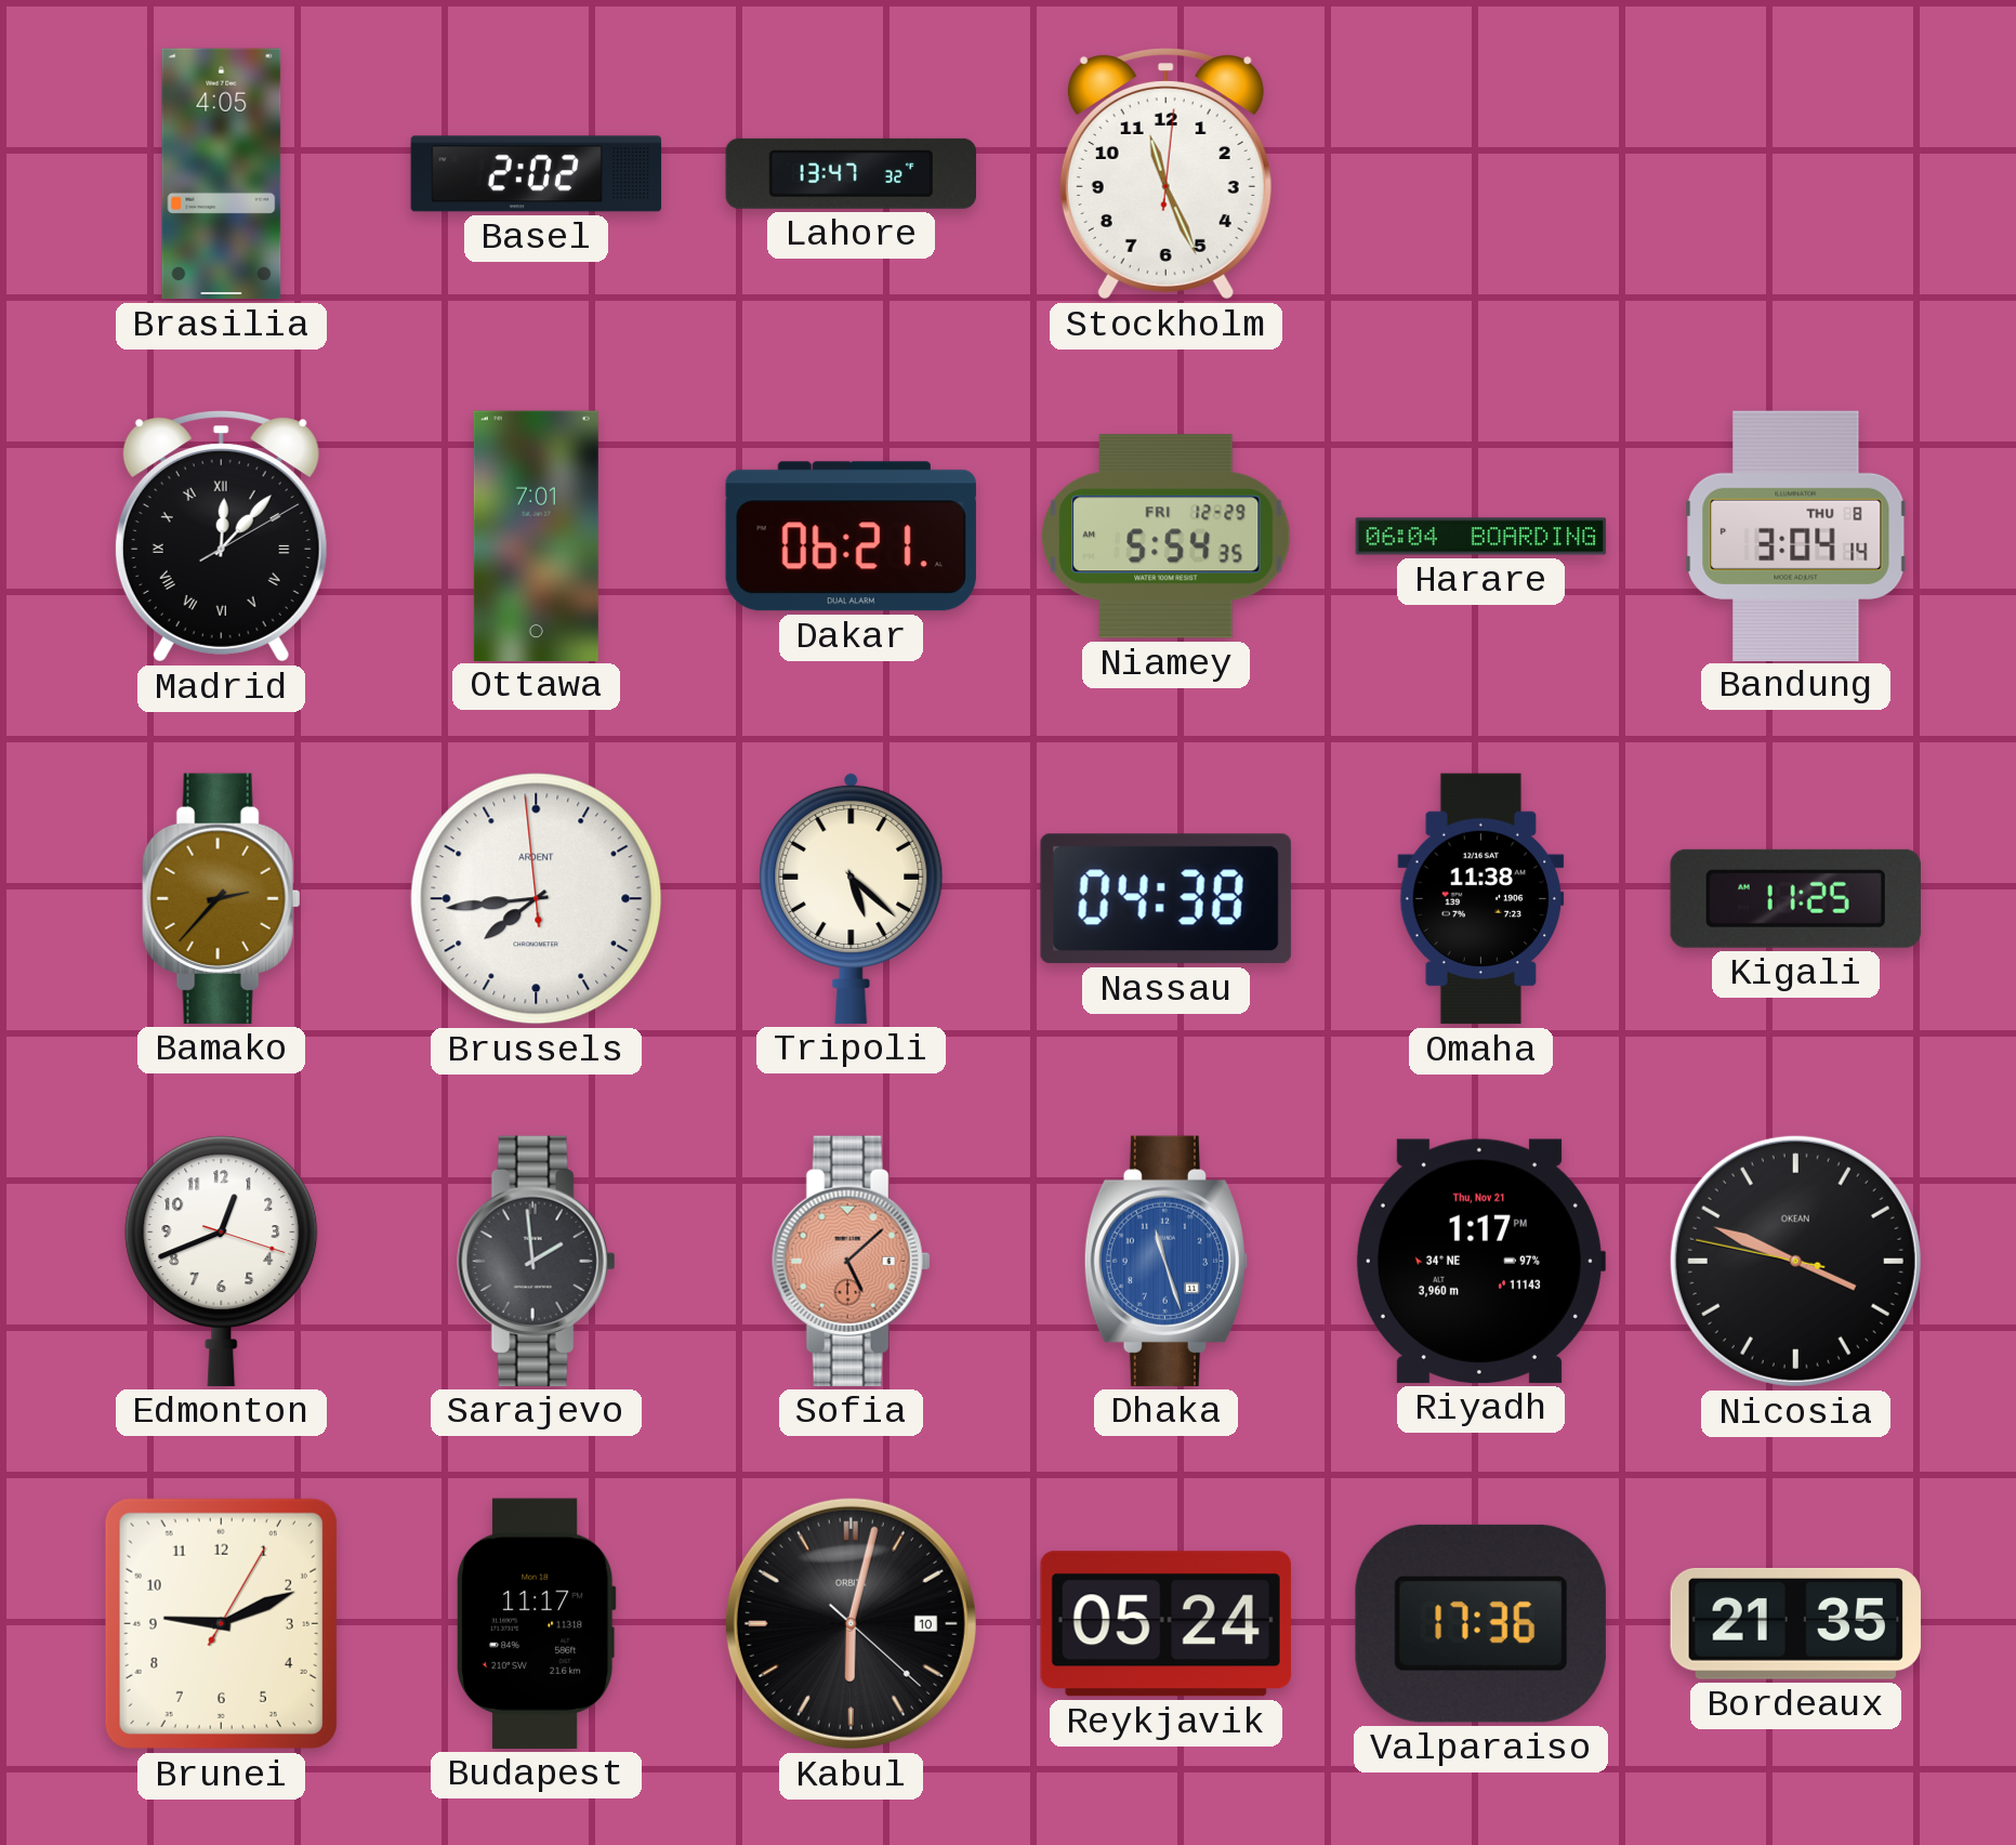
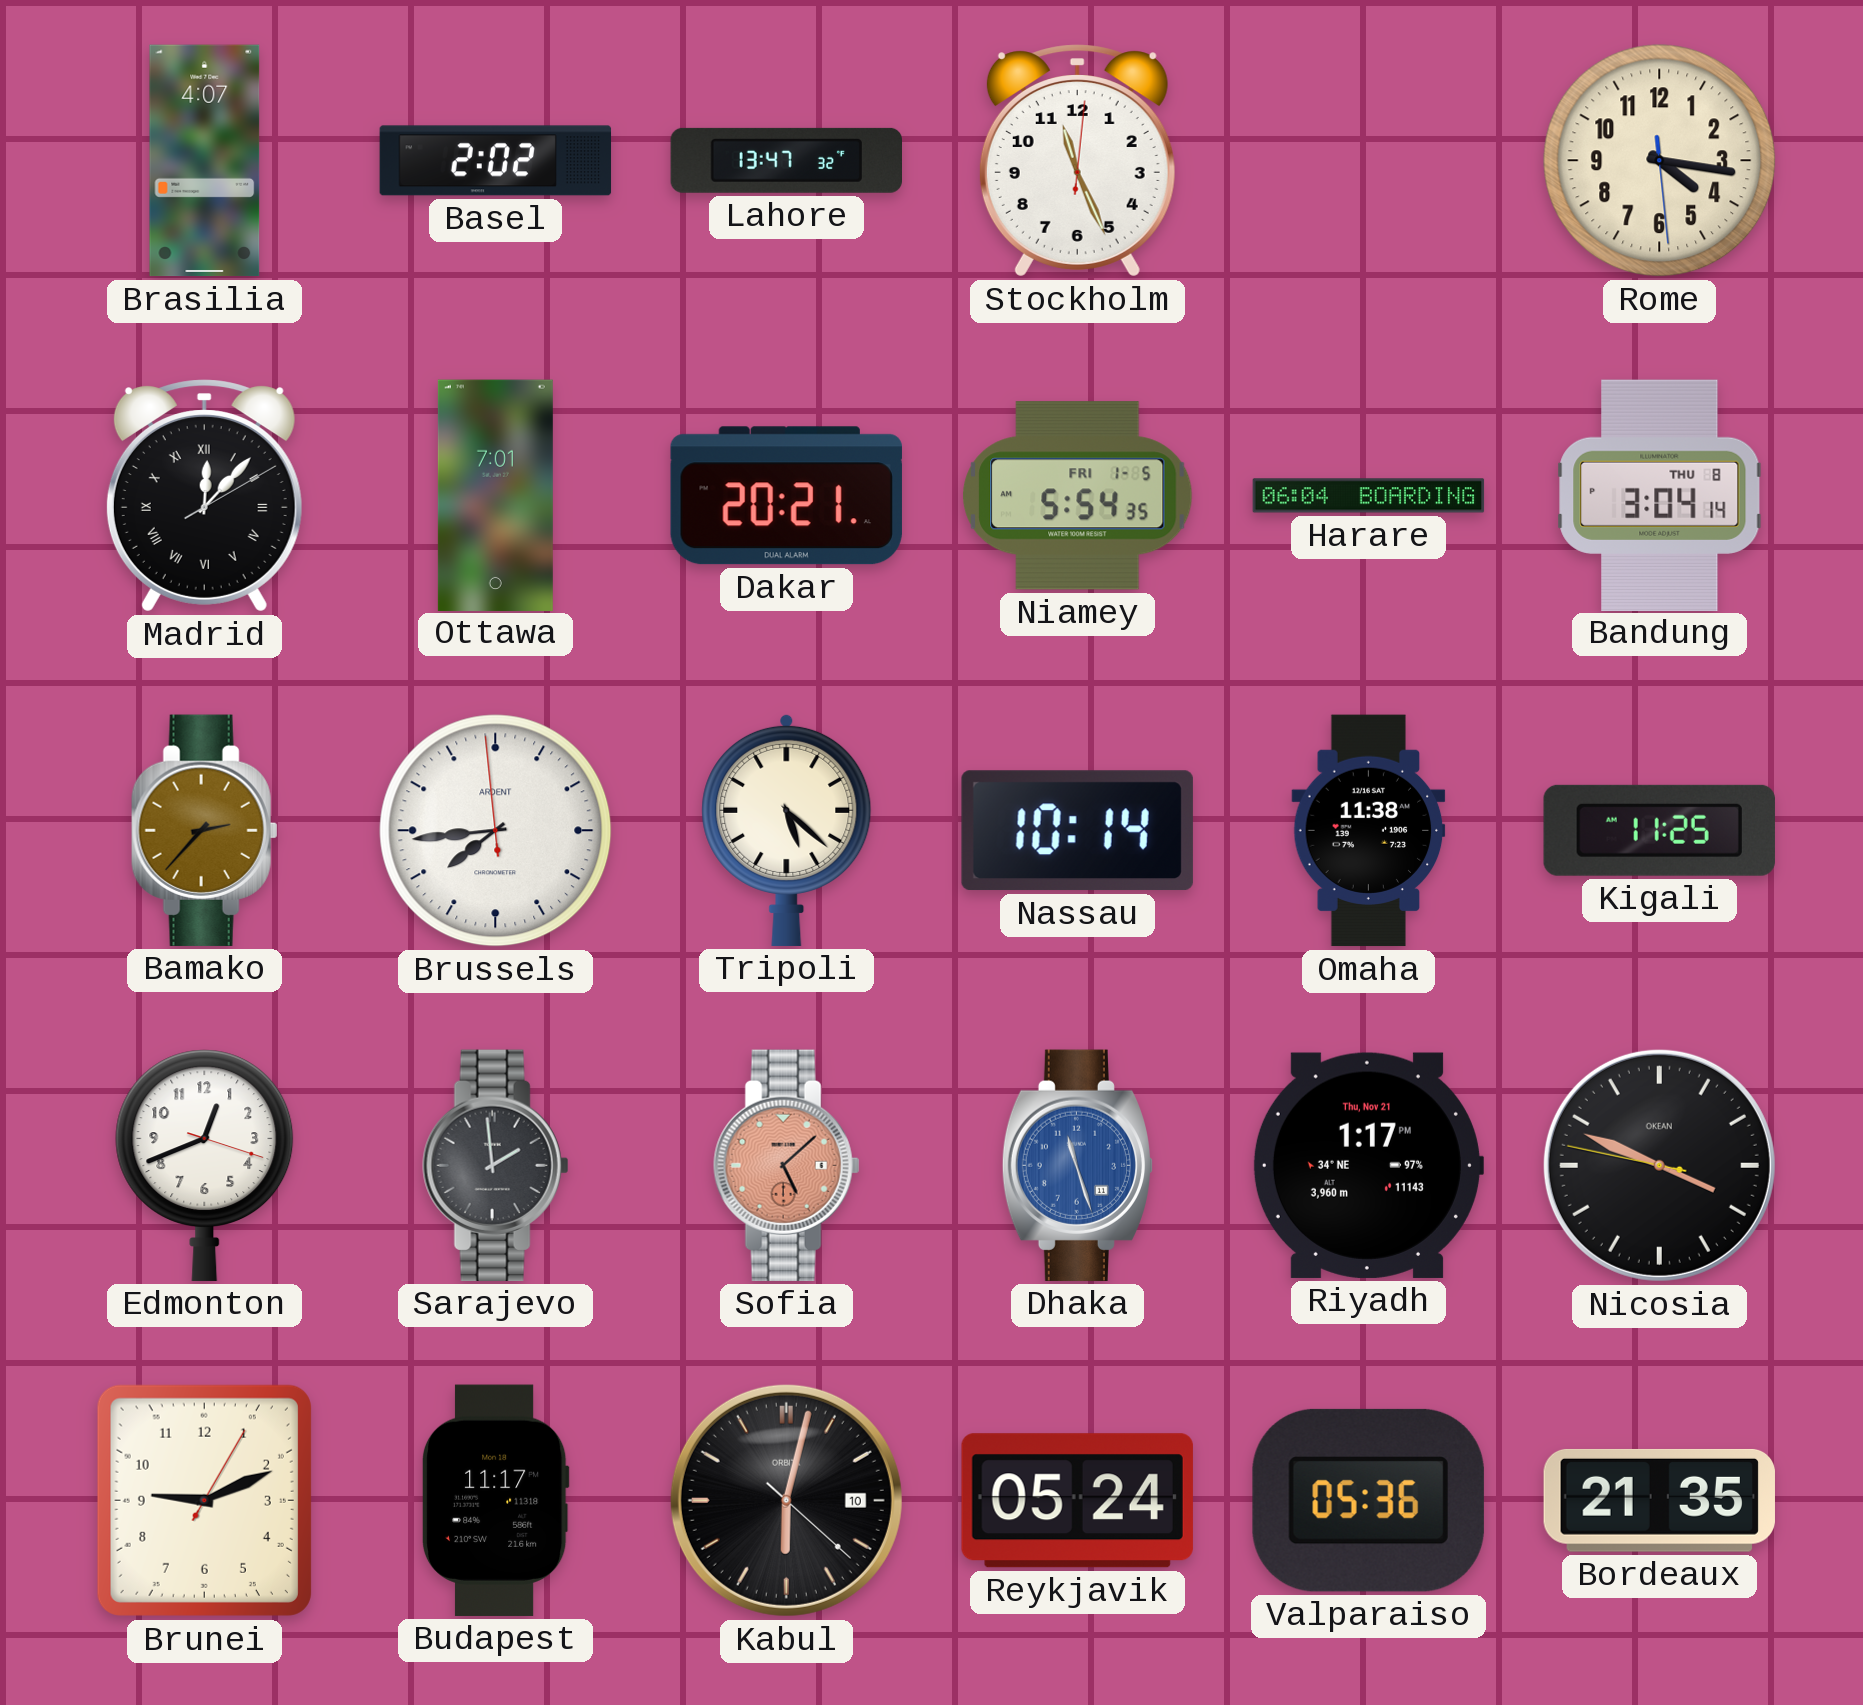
Brasilia: 4:05 -> 4:07
Rome: none -> 4:16
Dakar: 06:21 -> 20:21
Niamey date: FRI 12-29 -> FRI 1-5
Nassau: 04:38 -> 10:14
Valparaiso: 17:36 -> 05:36
